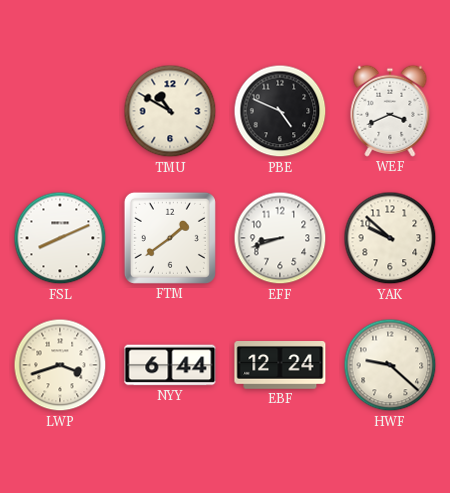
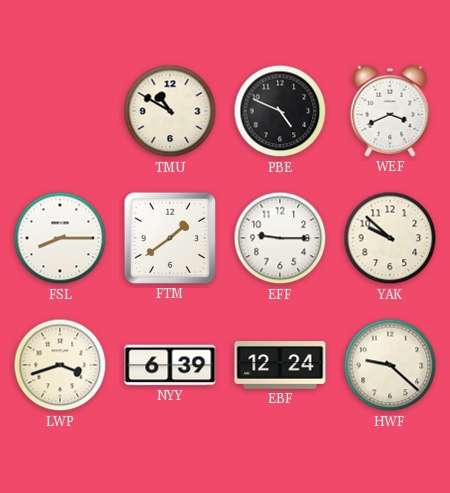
FSL: 8:11 -> 8:15
EFF: 8:42 -> 9:15
NYY: 6:44 -> 6:39
